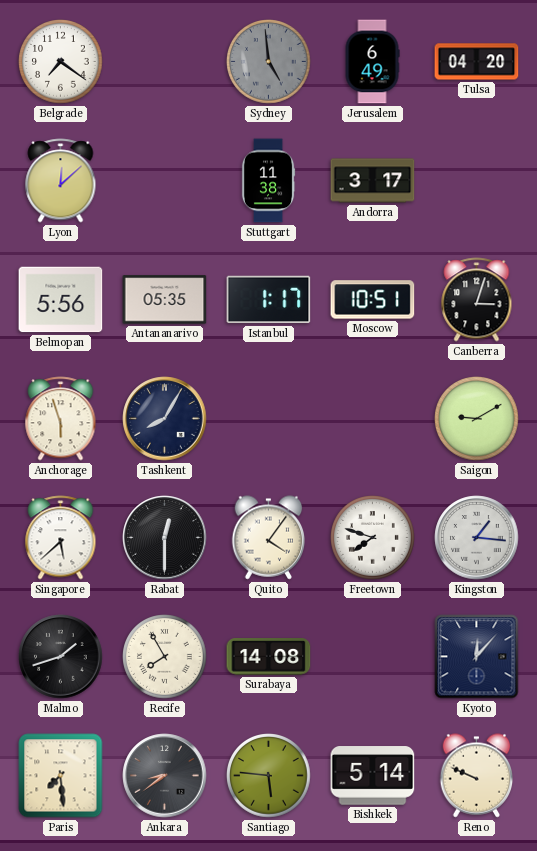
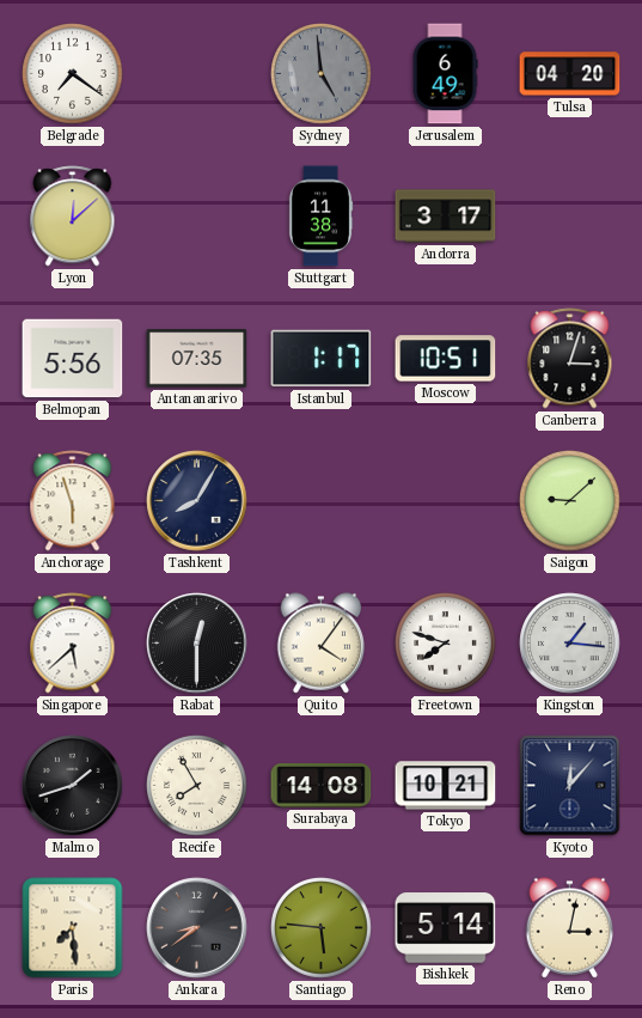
Antananarivo: 05:35 -> 07:35
Saigon: 9:10 -> 9:08
Tokyo: none -> 10:21
Reno: 9:49 -> 3:02
